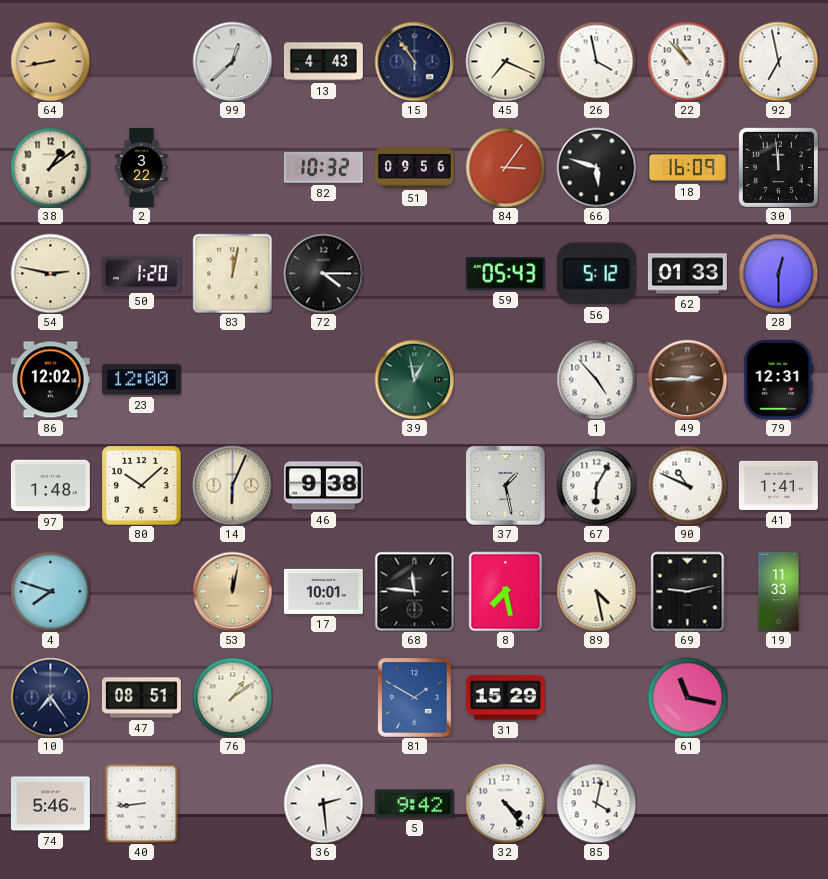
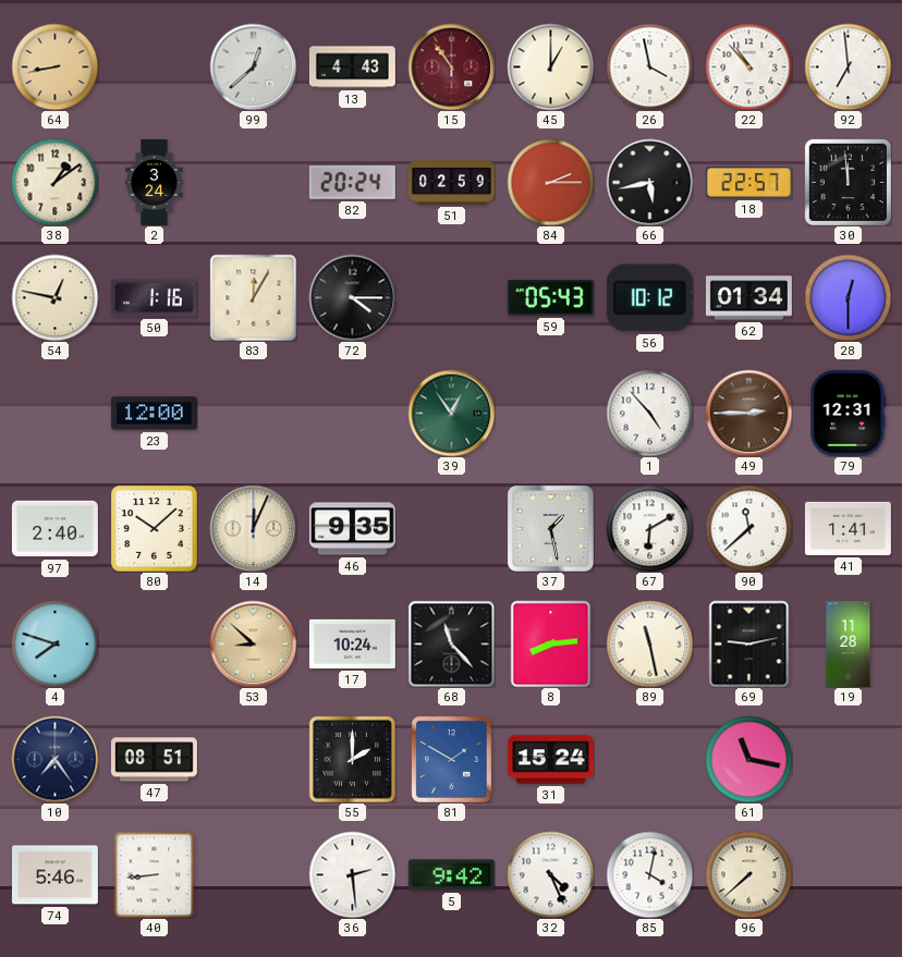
15 dial: navy -> burgundy
45: 7:19 -> 1:00
92: 6:58 -> 6:59
2: 3:22 -> 3:24
82: 10:32 -> 20:24
51: 09:56 -> 02:59
84: 3:06 -> 2:15
66: 5:48 -> 5:43
18: 16:09 -> 22:57
54: 2:47 -> 12:47
50: 1:20 -> 1:16
83: 12:02 -> 12:05
56: 5:12 -> 10:12
62: 01:33 -> 01:34
86: 12:02 -> none
39: 12:58 -> 12:54
97: 1:48 -> 2:40
14: 6:04 -> 12:04
46: 9:38 -> 9:35
67: 6:05 -> 6:10
90: 10:49 -> 11:38
53: 12:02 -> 8:52
17: 10:01 -> 10:24
68: 11:46 -> 11:23
8: 7:28 -> 8:14
89: 4:28 -> 11:28
19: 11:33 -> 11:28
76: 1:09 -> none
55: none -> 2:00
31: 15:29 -> 15:24
32: 4:24 -> 4:26
96: none -> 7:38
